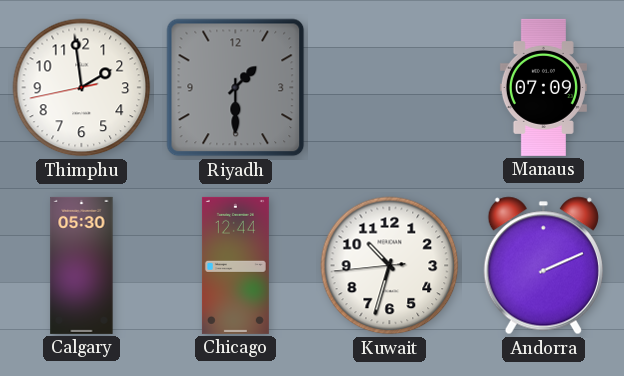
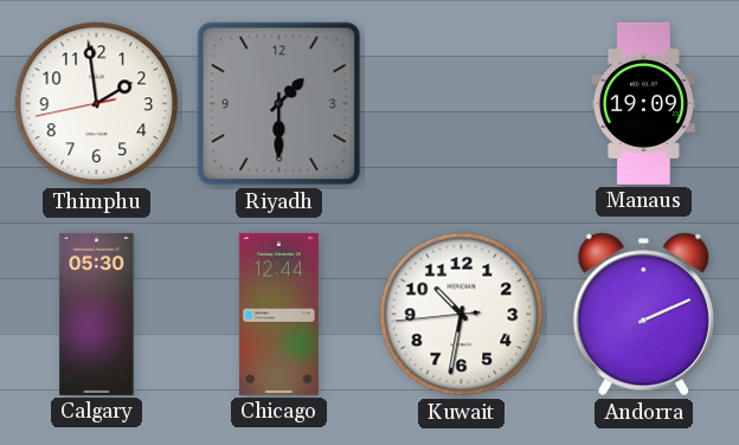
Manaus: 07:09 -> 19:09
Kuwait: 10:32 -> 10:31
